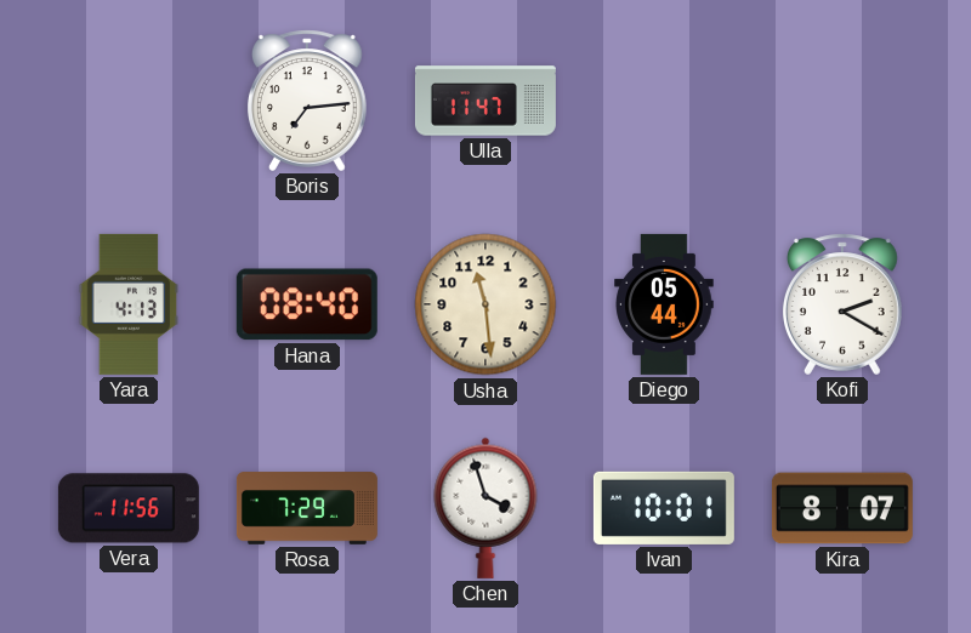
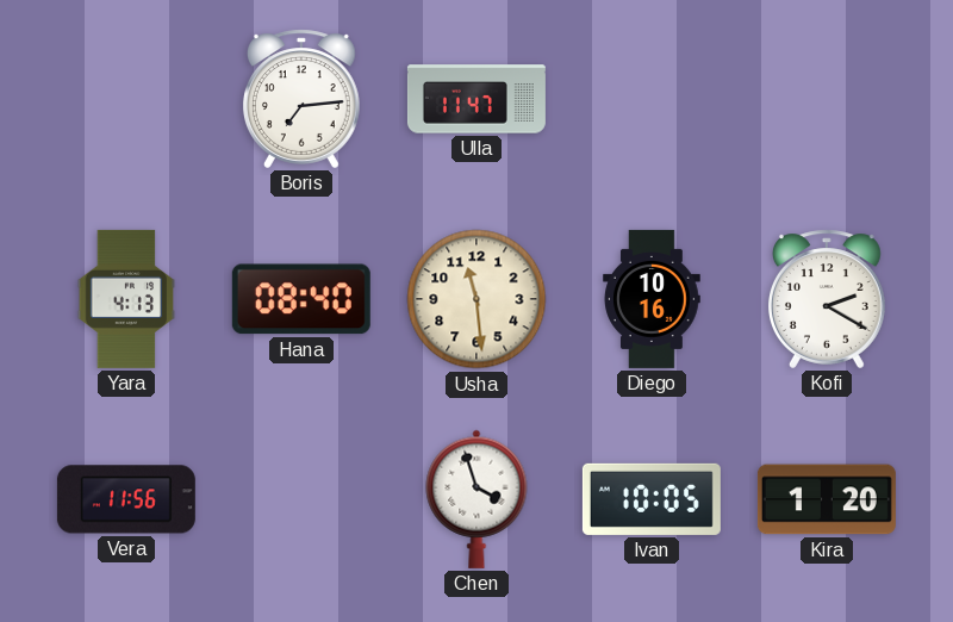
Diego: 05:44 -> 10:16
Rosa: 7:29 -> none
Ivan: 10:01 -> 10:05
Kira: 8:07 -> 1:20
